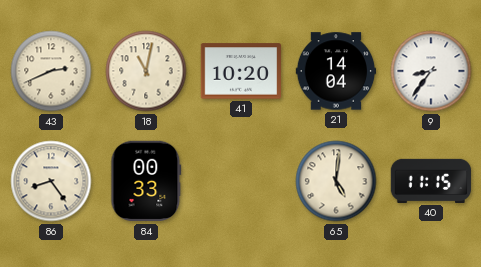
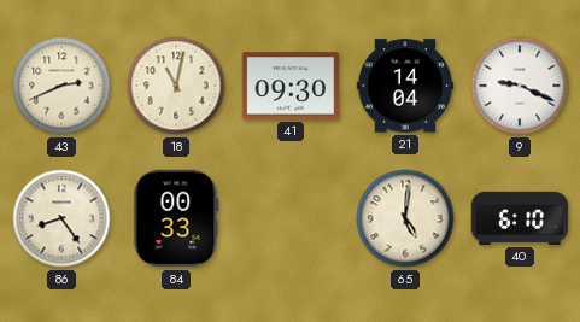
41: 10:20 -> 09:30
9: 8:36 -> 9:19
40: 11:15 -> 6:10
